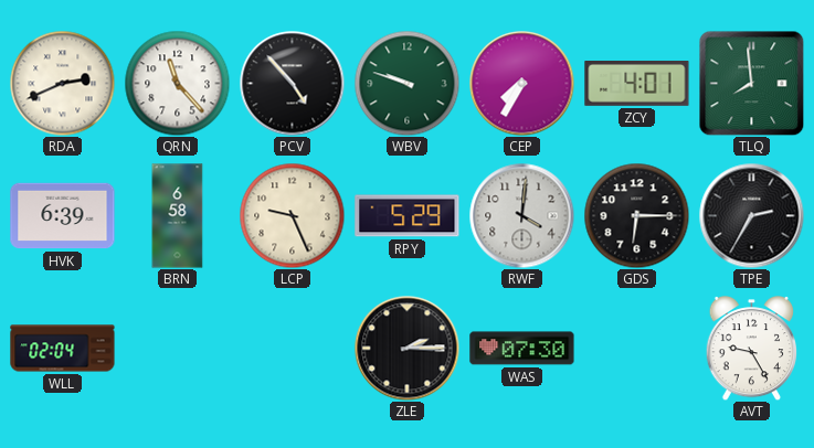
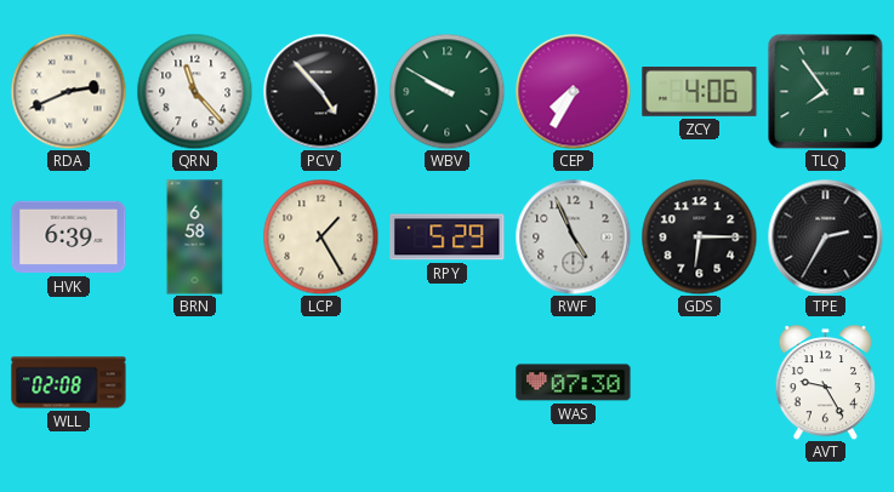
WBV: 9:48 -> 9:50
ZCY: 4:01 -> 4:06
TLQ: 7:59 -> 7:54
LCP: 9:26 -> 1:25
RWF: 4:01 -> 4:56
WLL: 02:04 -> 02:08
ZLE: 2:15 -> none
